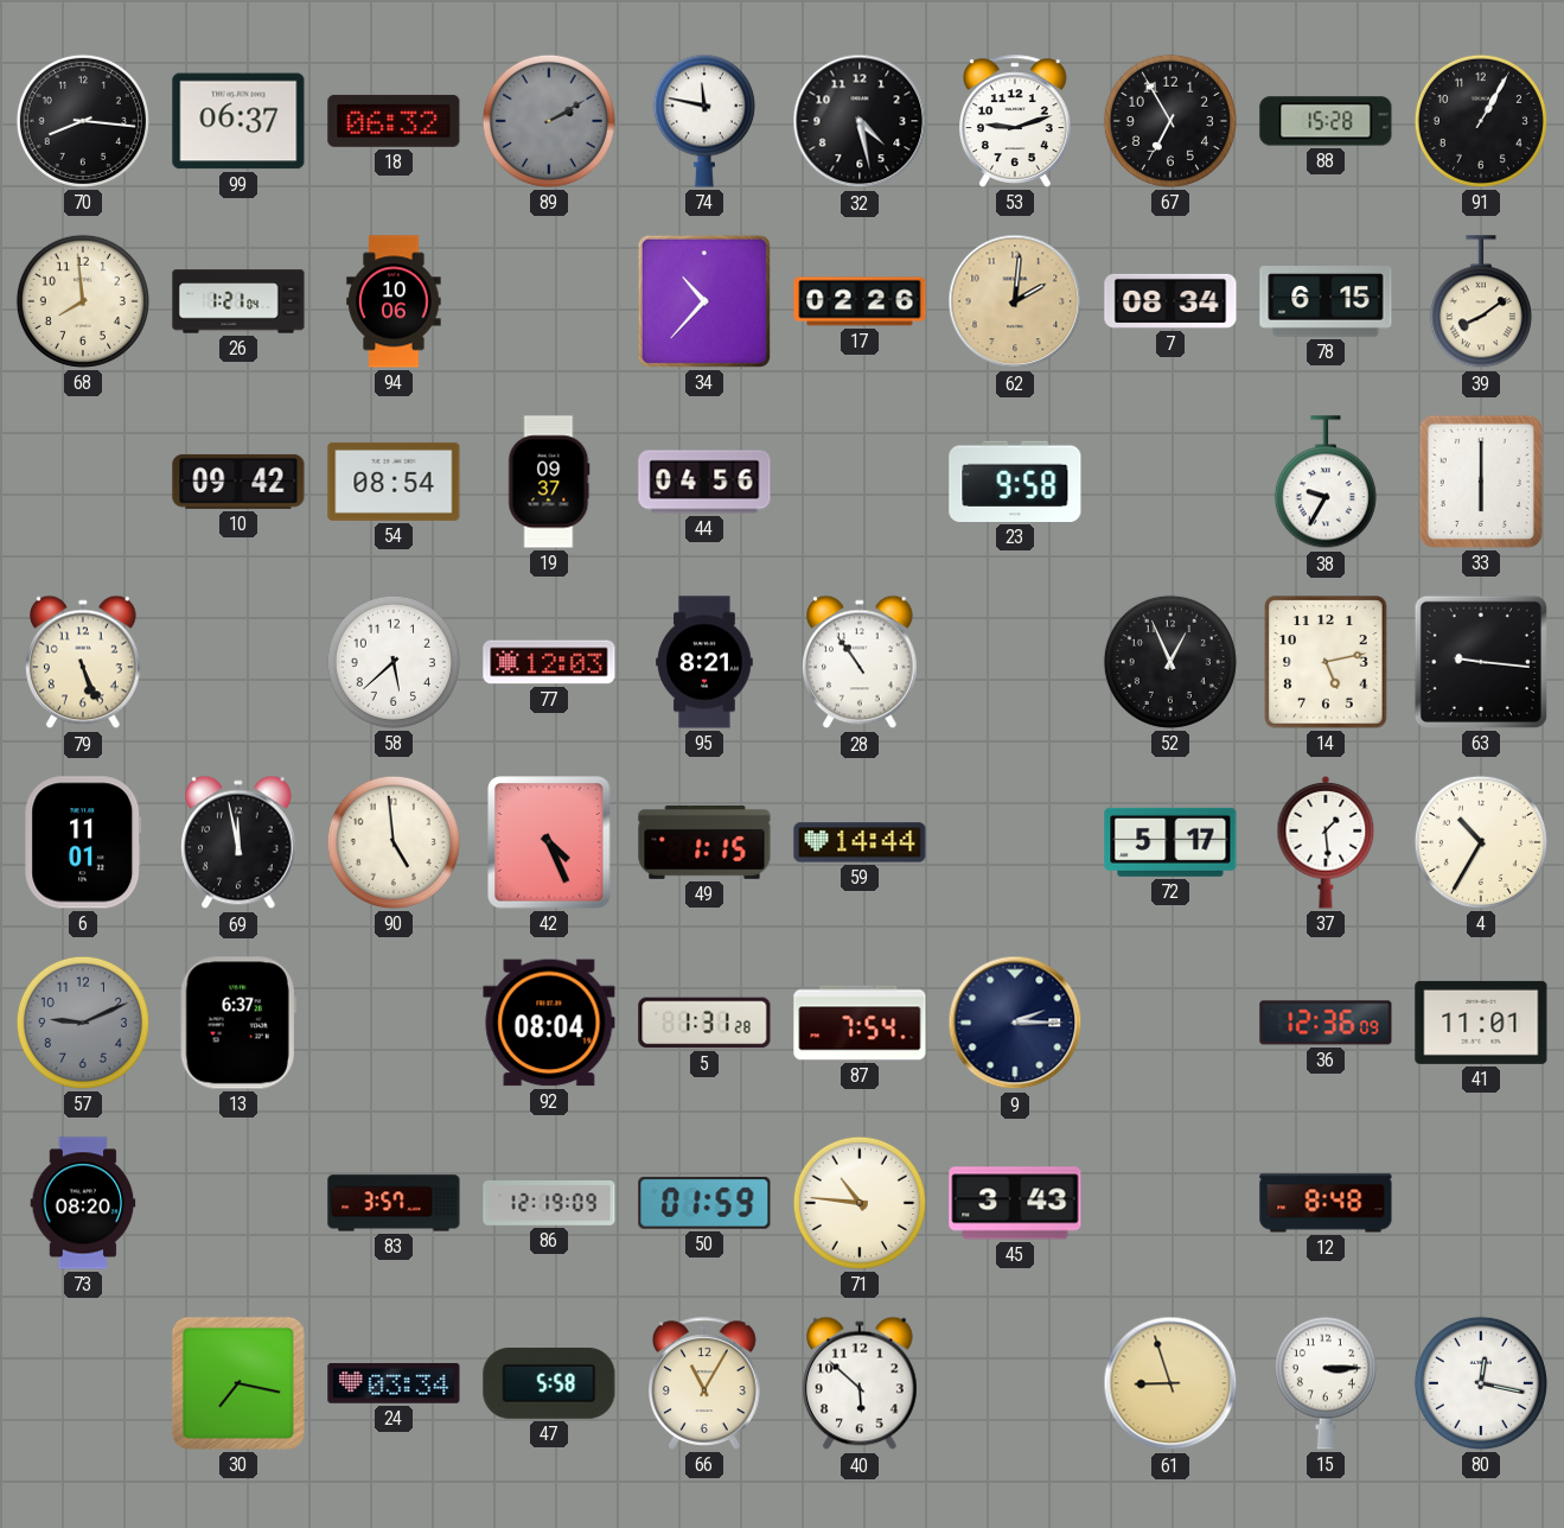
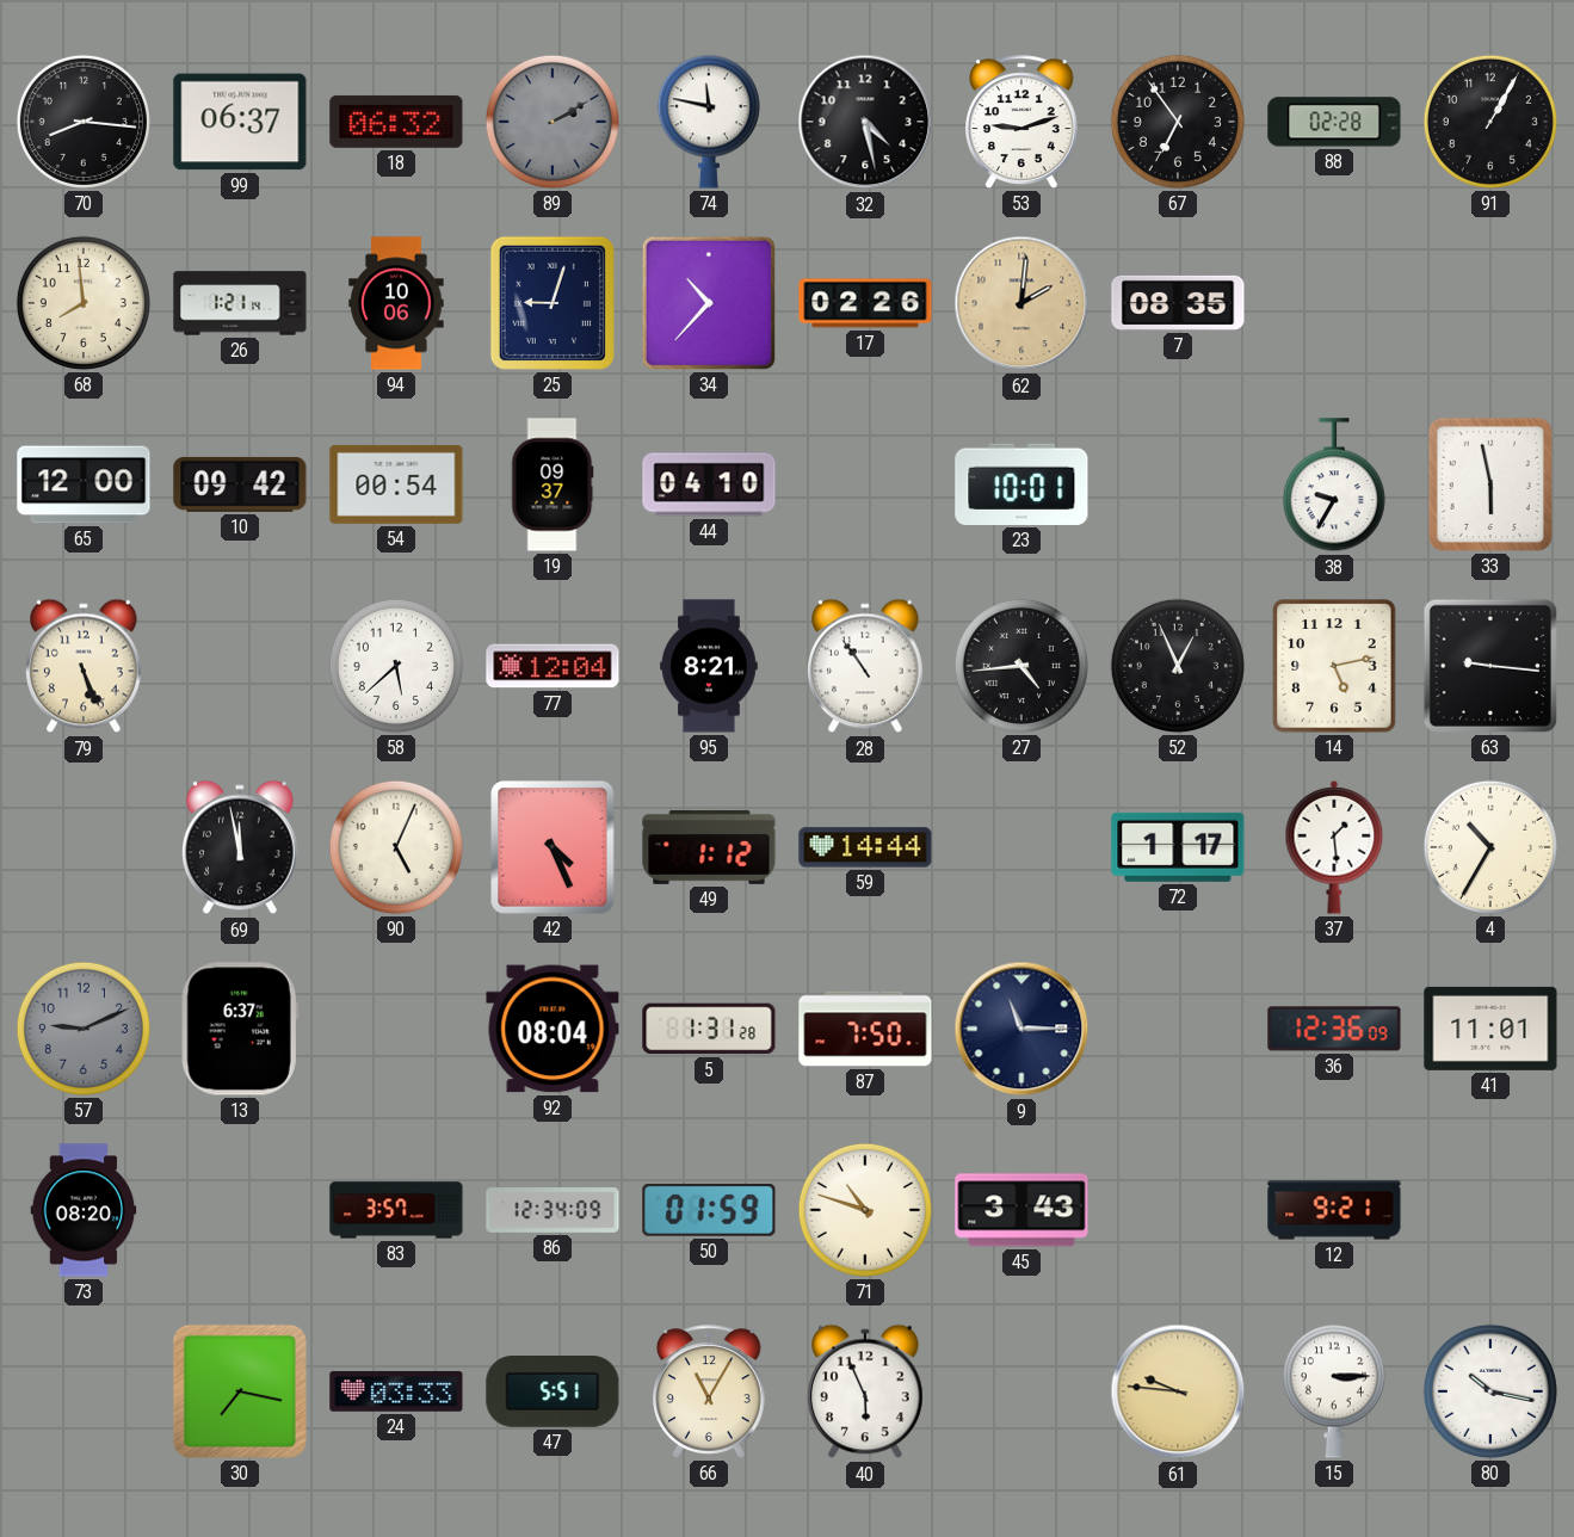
67: 6:55 -> 6:54
88: 15:28 -> 02:28
26: 1:21:04 -> 1:21:14
25: none -> 9:03
7: 08:34 -> 08:35
78: 6:15 -> none
39: 8:09 -> none
65: none -> 12:00
54: 08:54 -> 00:54
44: 04:56 -> 04:10
23: 9:58 -> 10:01
33: 6:00 -> 5:58
77: 12:03 -> 12:04
27: none -> 4:44
6: 11:01 -> none
90: 4:59 -> 5:04
49: 1:15 -> 1:12
72: 5:17 -> 1:17
87: 7:54 -> 7:50
9: 2:15 -> 11:15
86: 12:19 -> 12:34
71: 10:46 -> 10:48
12: 8:48 -> 9:21
24: 03:34 -> 03:33
47: 5:58 -> 5:51
40: 5:52 -> 5:56
61: 8:57 -> 9:46
80: 12:17 -> 10:17
